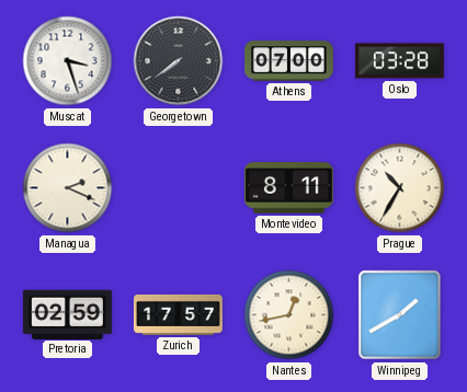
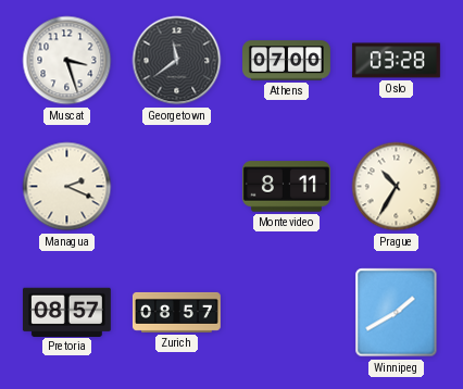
Georgetown: 7:39 -> 11:39
Pretoria: 02:59 -> 08:57
Zurich: 17:57 -> 08:57
Nantes: 12:43 -> none
